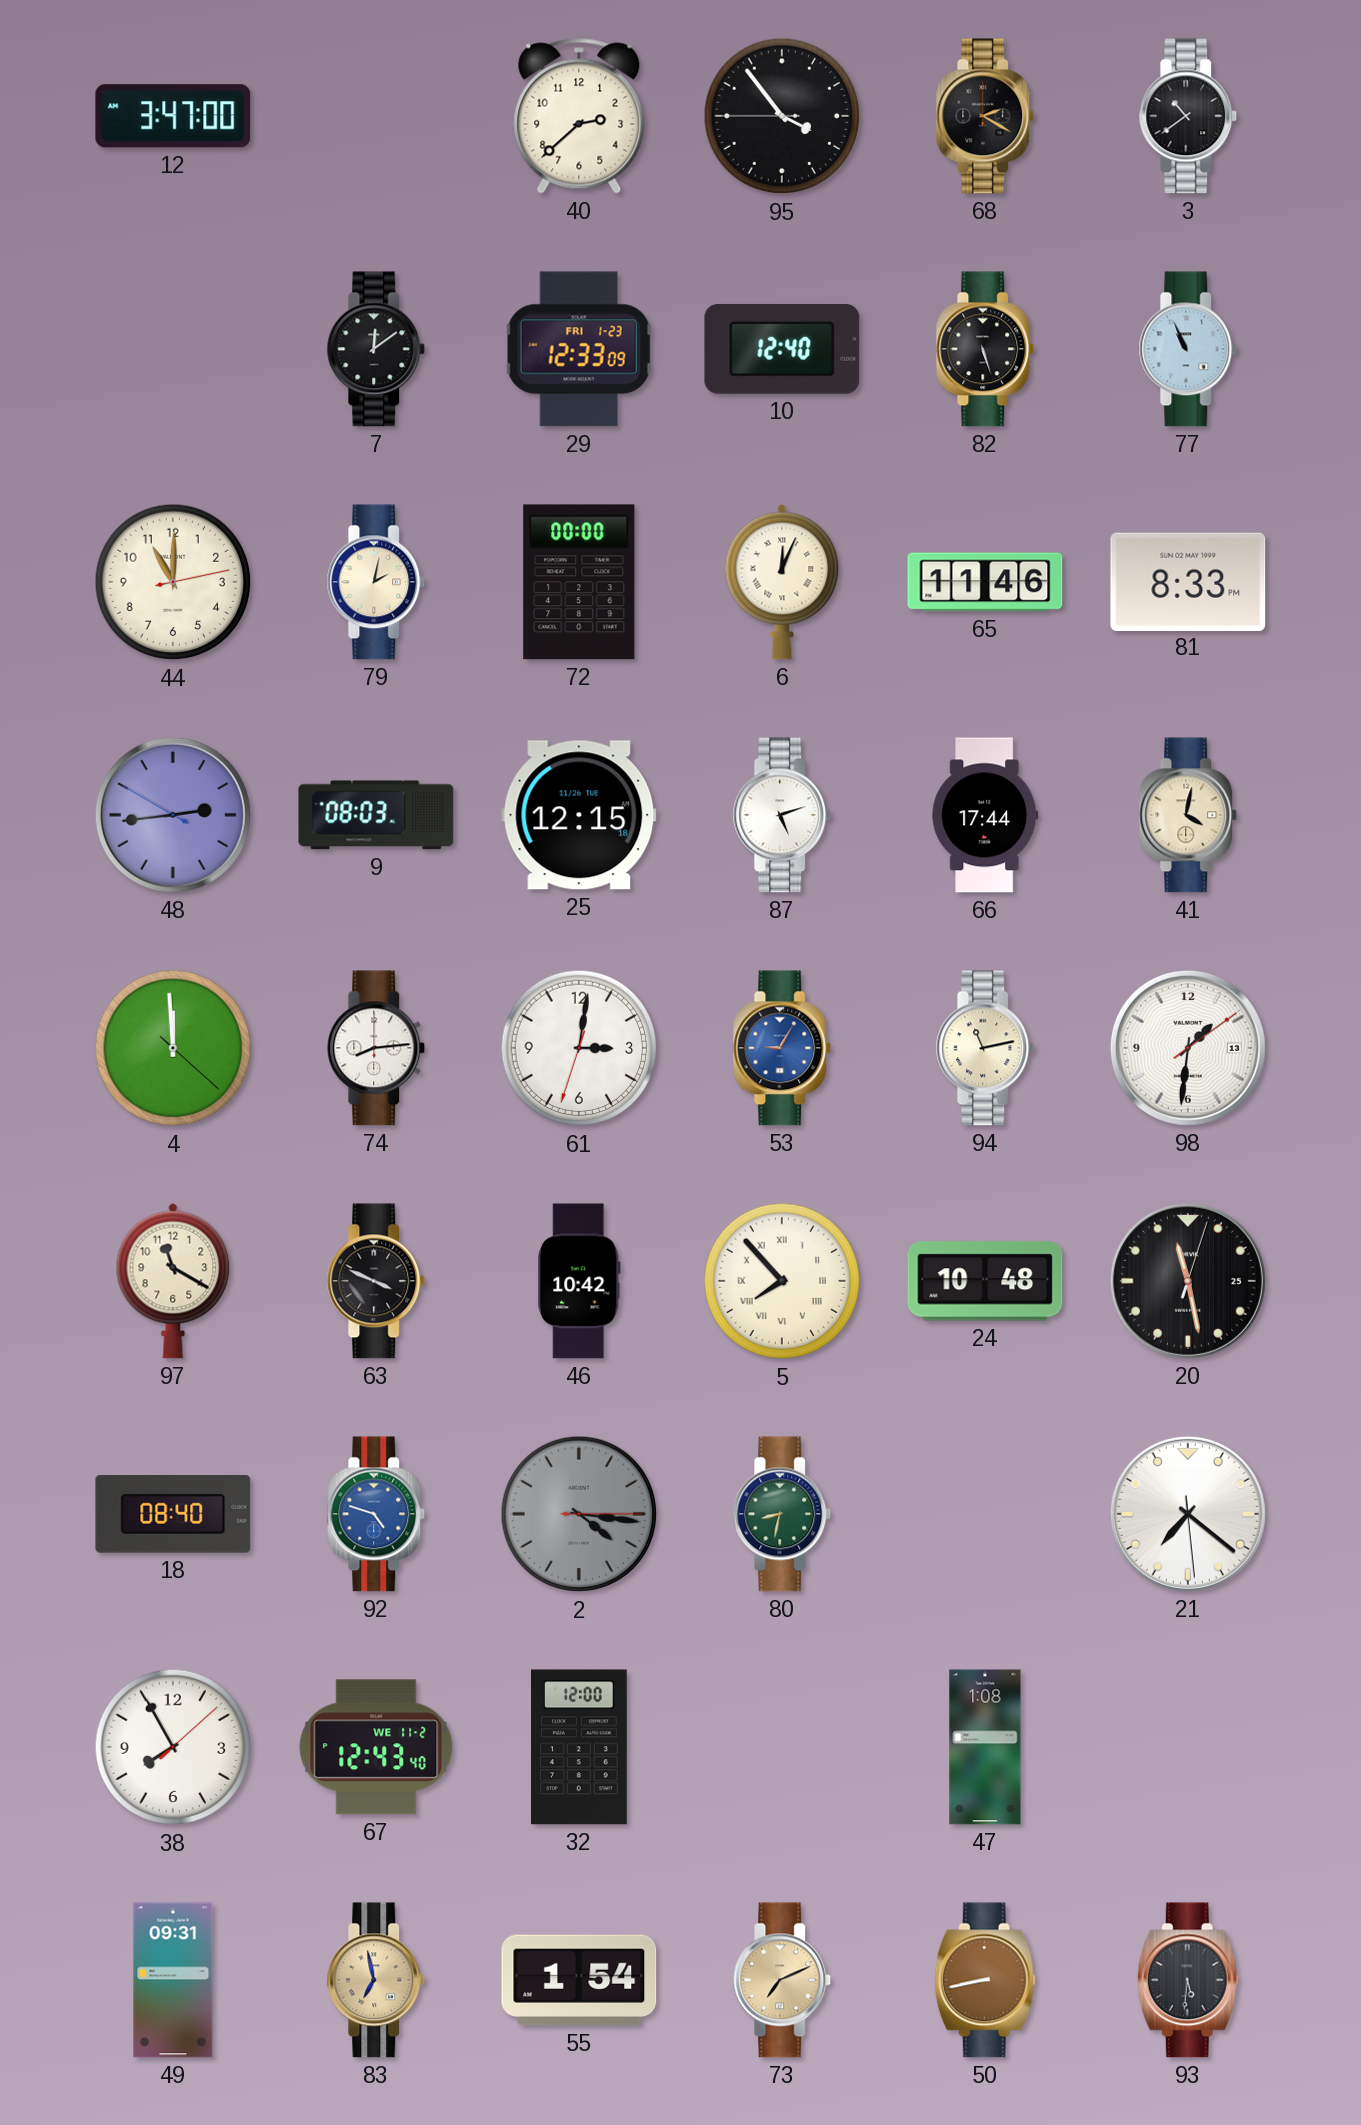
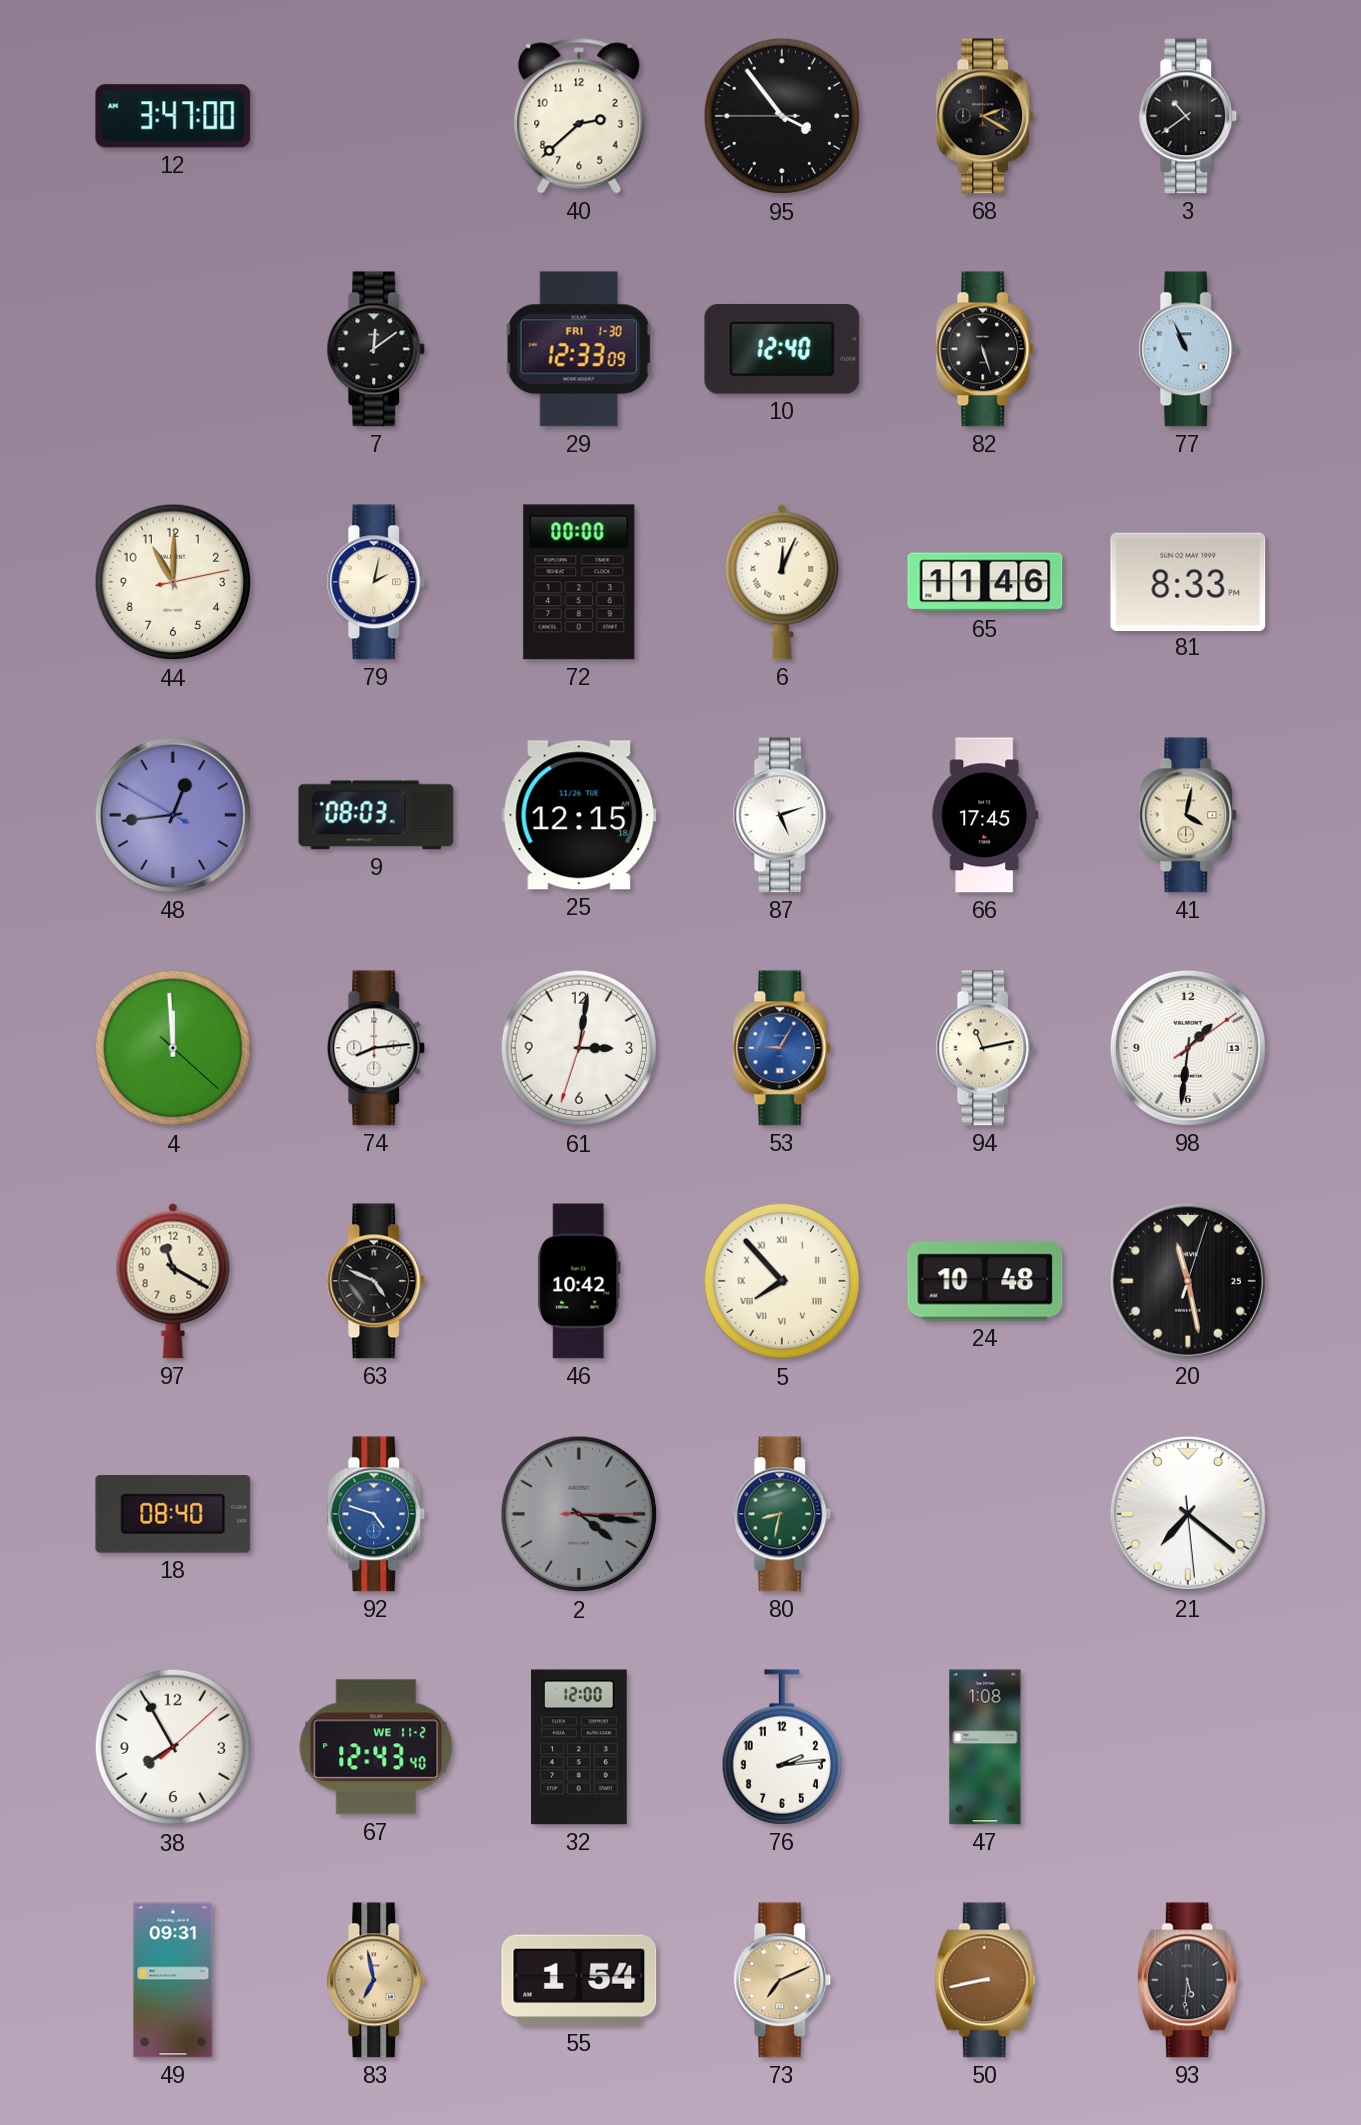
29 date: FRI 1-23 -> FRI 1-30
48: 2:43 -> 12:43
66: 17:44 -> 17:45
63: 3:49 -> 4:49
76: none -> 2:14
